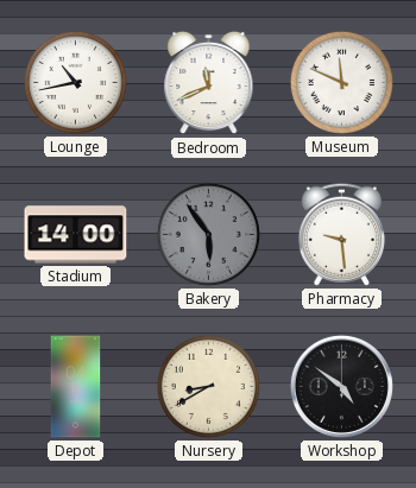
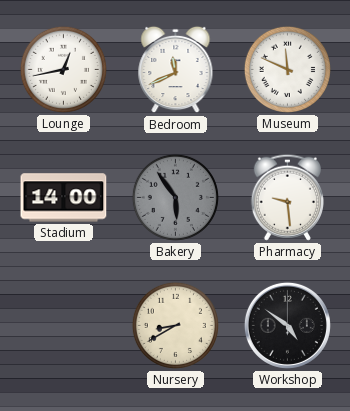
Lounge: 10:43 -> 12:43
Depot: 04:11 -> none
